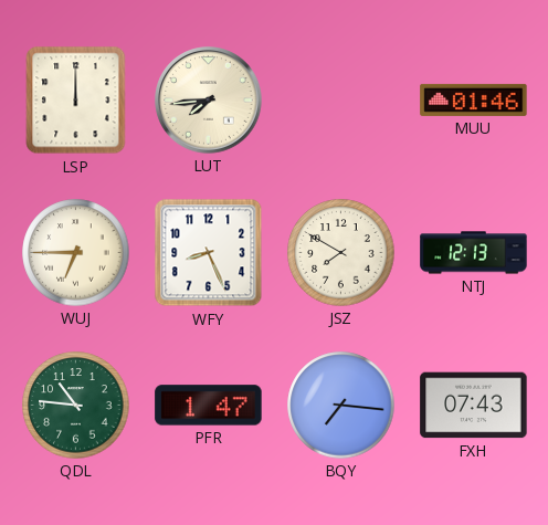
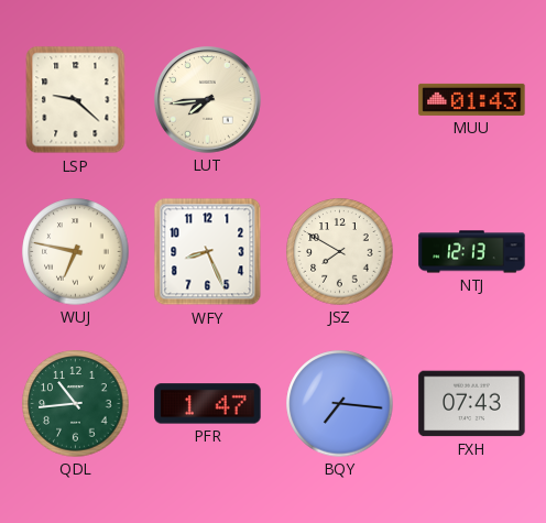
LSP: 12:00 -> 9:22
MUU: 01:46 -> 01:43
WUJ: 6:45 -> 6:47
QDL: 10:46 -> 10:44
